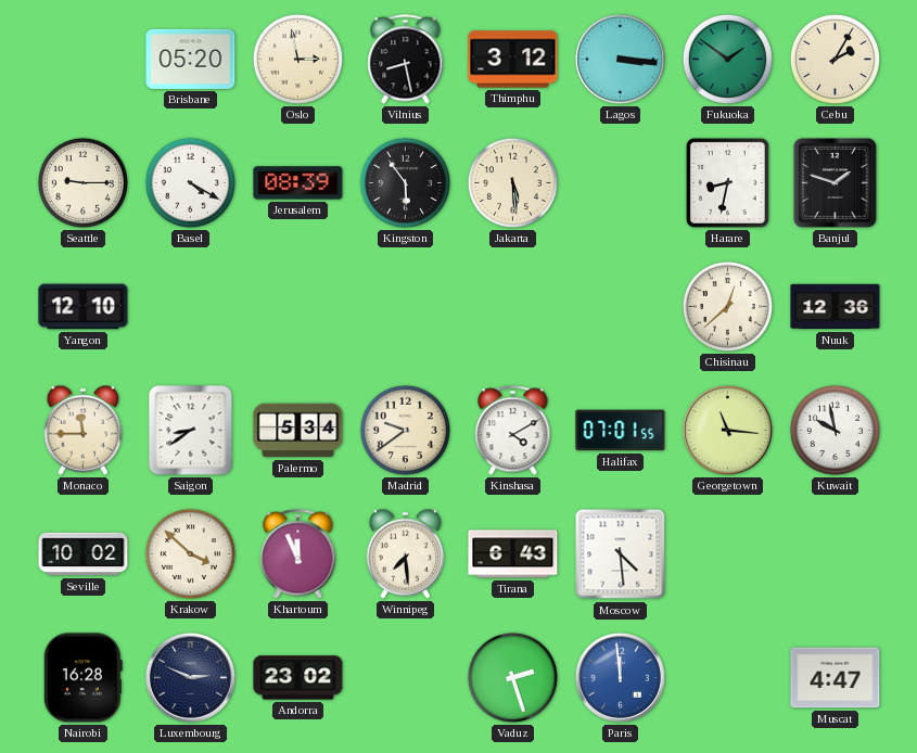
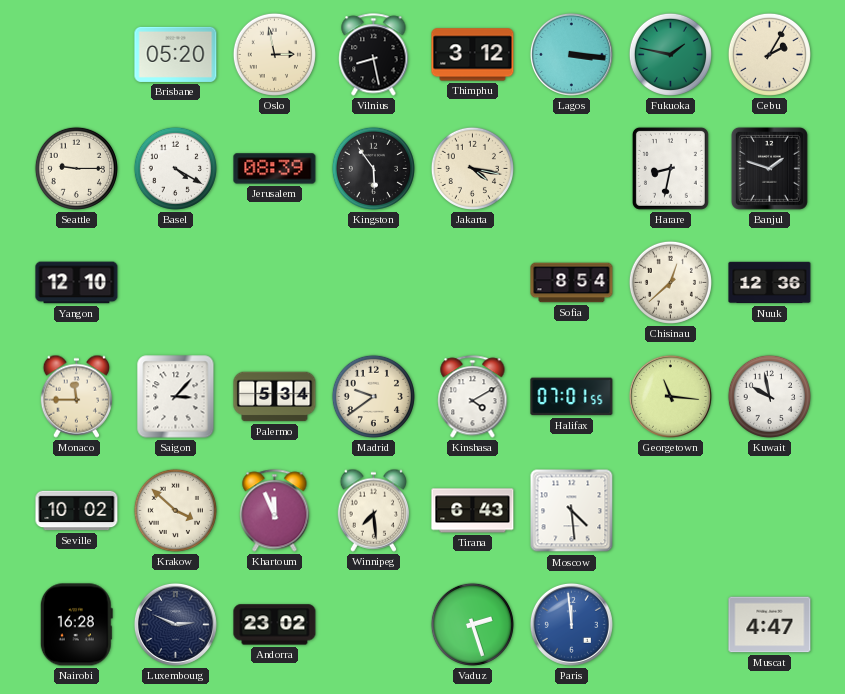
Fukuoka: 1:51 -> 1:47
Jakarta: 5:29 -> 4:17
Sofia: none -> 8:54
Saigon: 8:39 -> 3:07
